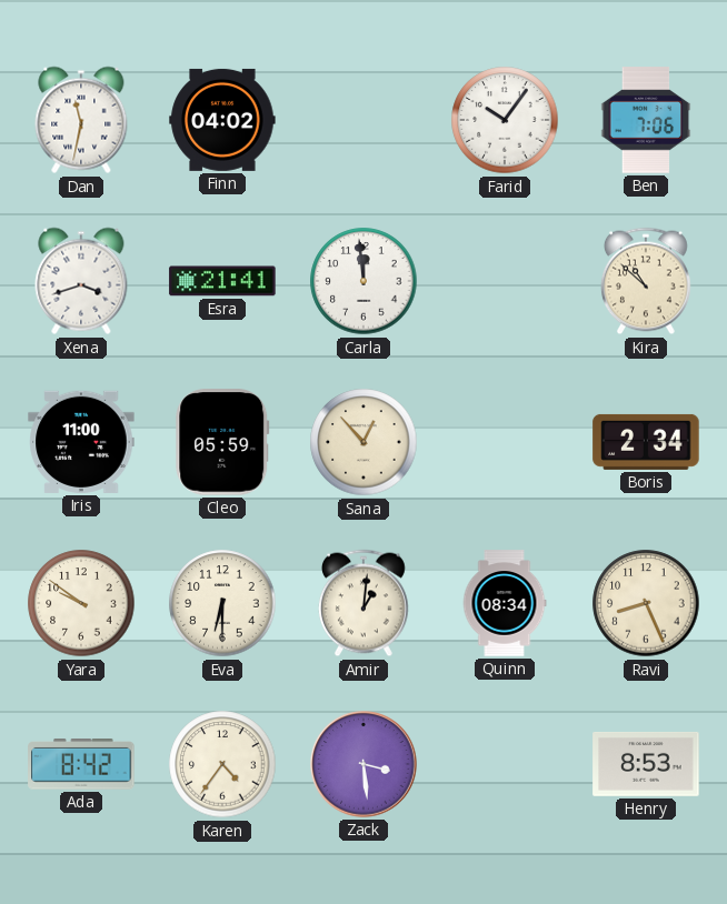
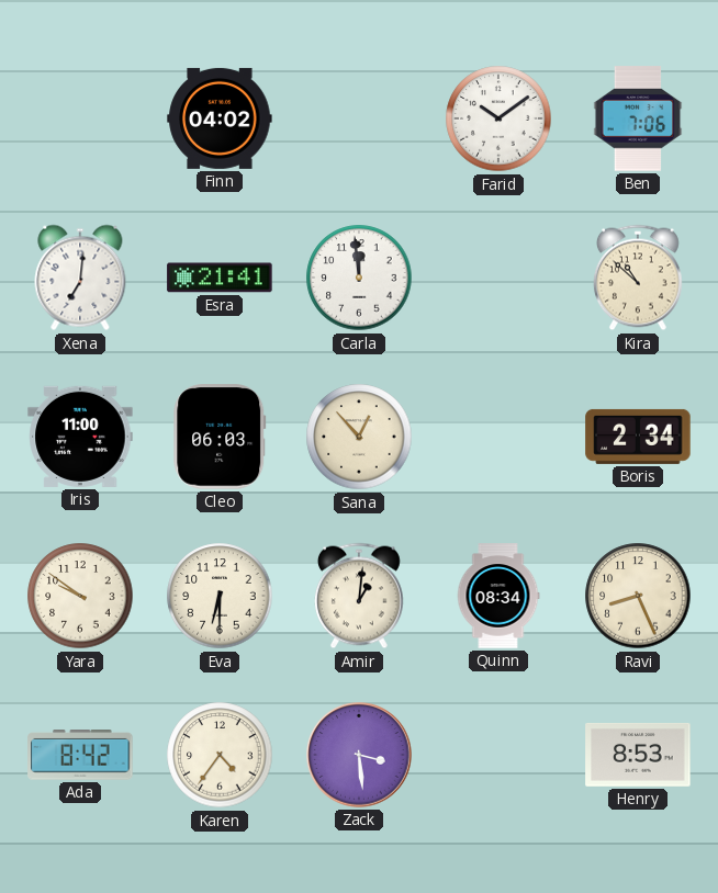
Dan: 11:32 -> none
Farid: 10:06 -> 10:09
Xena: 3:42 -> 7:01
Cleo: 05:59 -> 06:03
